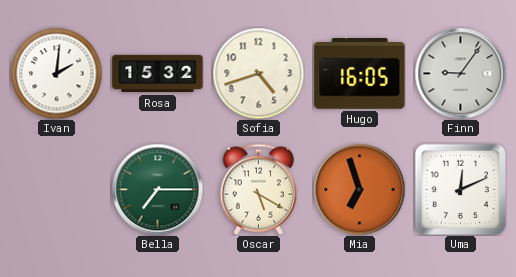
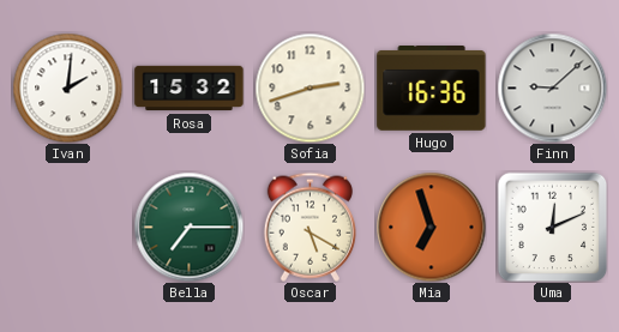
Sofia: 4:42 -> 2:42
Hugo: 16:05 -> 16:36
Finn: 9:06 -> 9:08
